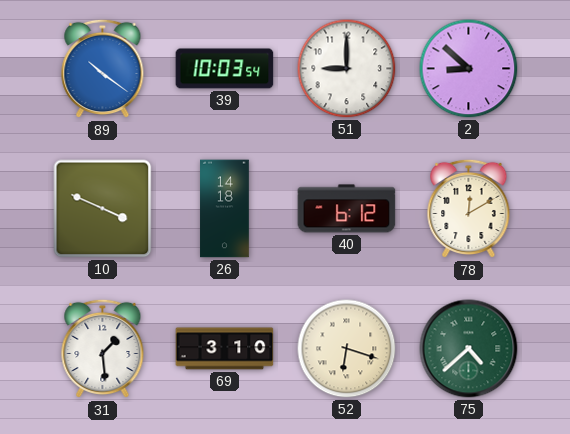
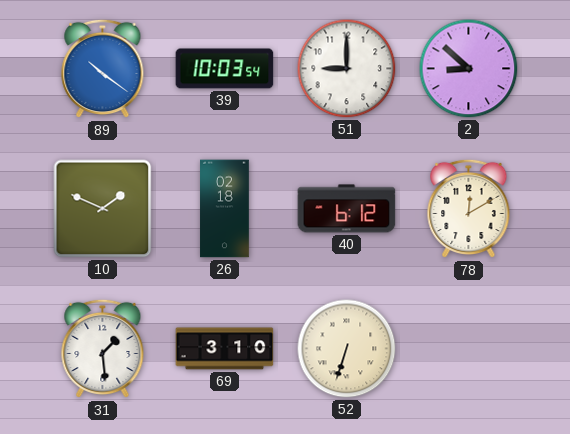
10: 3:49 -> 1:49
26: 14:18 -> 02:18
52: 6:18 -> 6:33
75: 4:38 -> none
